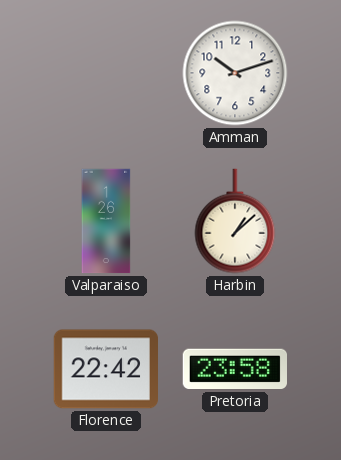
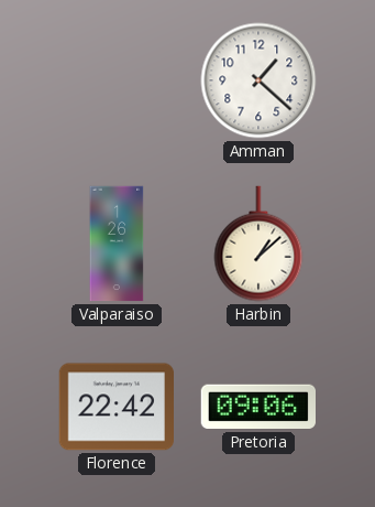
Amman: 10:12 -> 1:22
Pretoria: 23:58 -> 09:06
